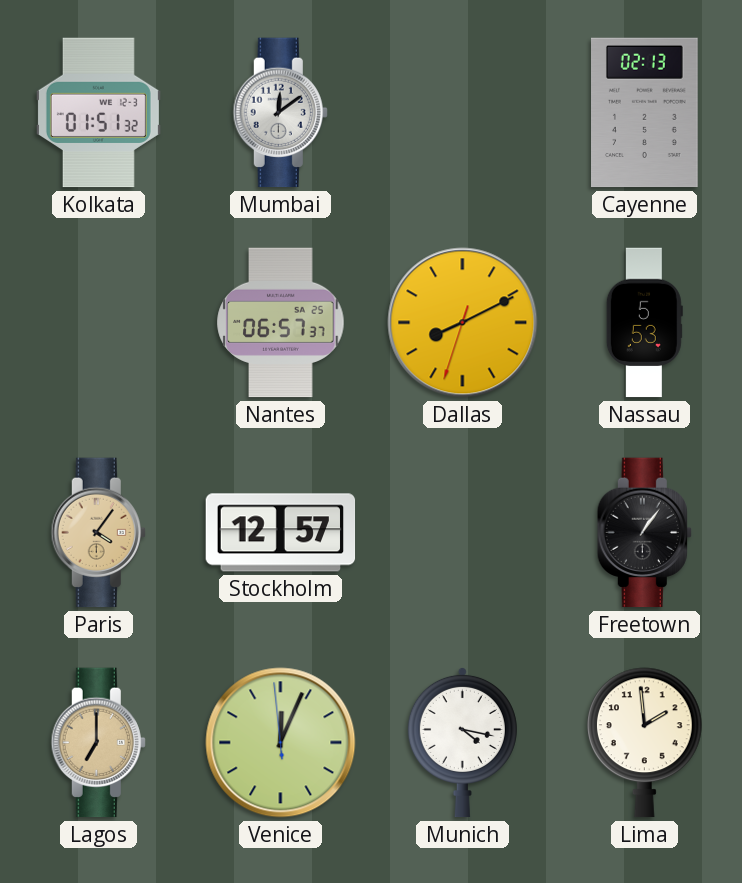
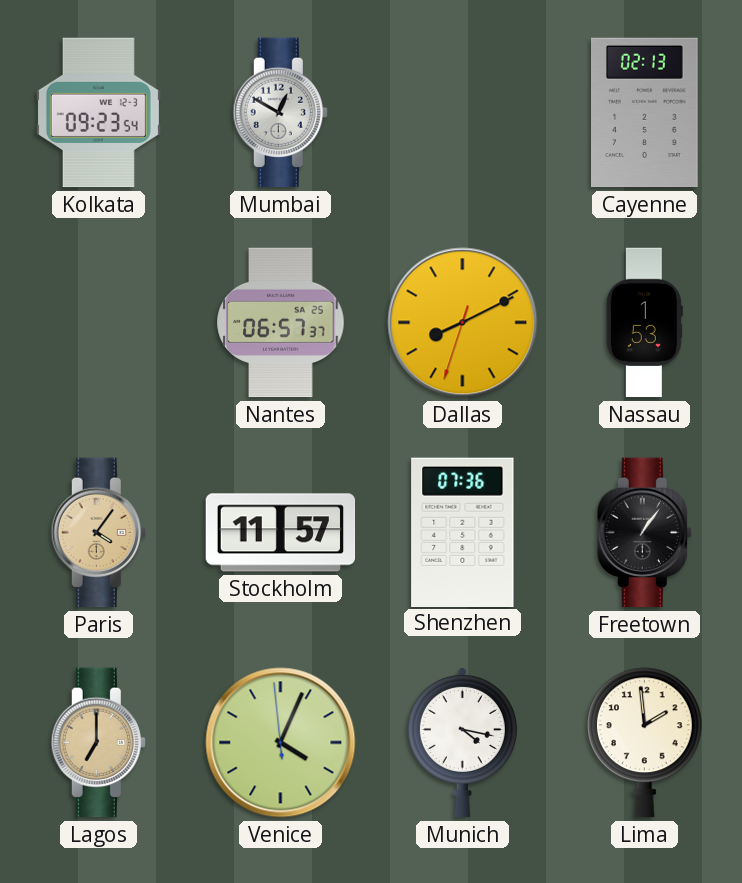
Kolkata: 01:51 -> 09:23
Mumbai: 12:09 -> 12:50
Nassau: 5:53 -> 1:53
Stockholm: 12:57 -> 11:57
Shenzhen: none -> 07:36
Venice: 12:03 -> 4:03
